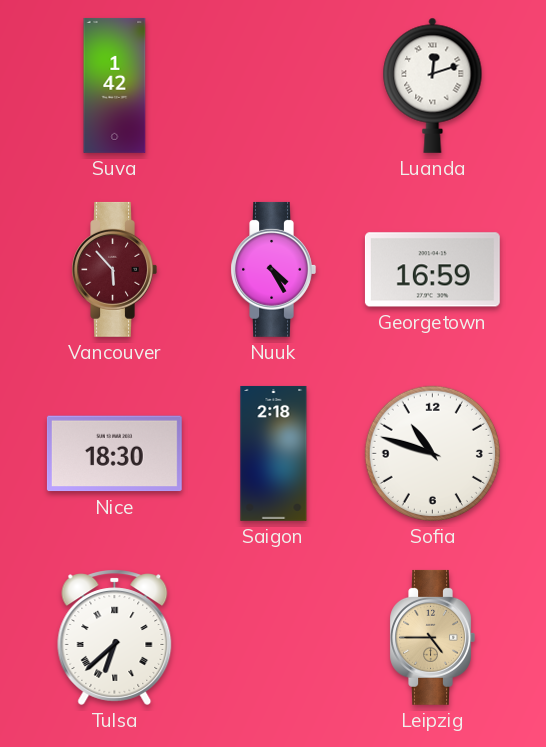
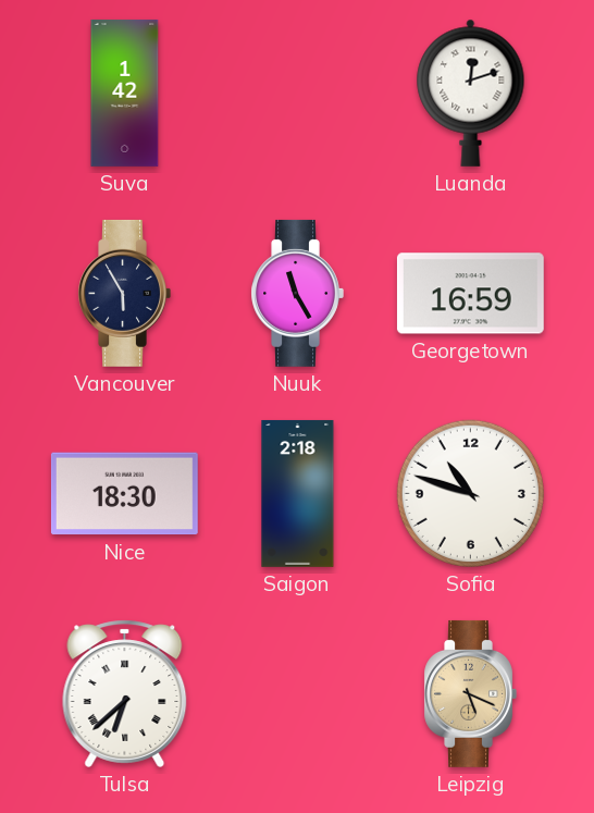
Vancouver: 5:53 -> 5:55
Vancouver dial: burgundy -> navy
Nuuk: 4:25 -> 11:25
Leipzig: 4:45 -> 5:19
